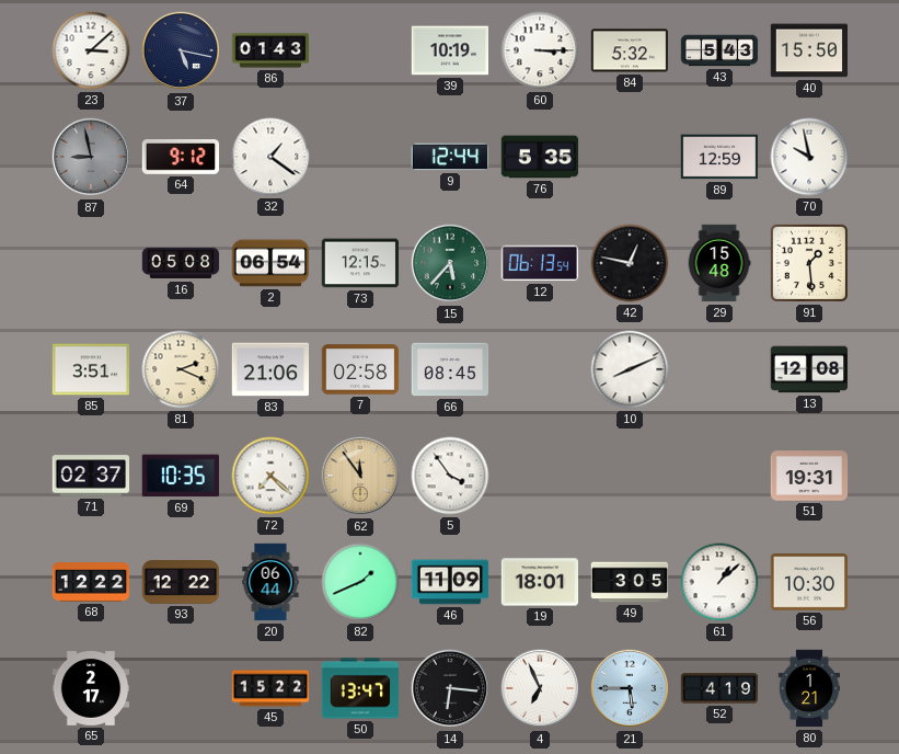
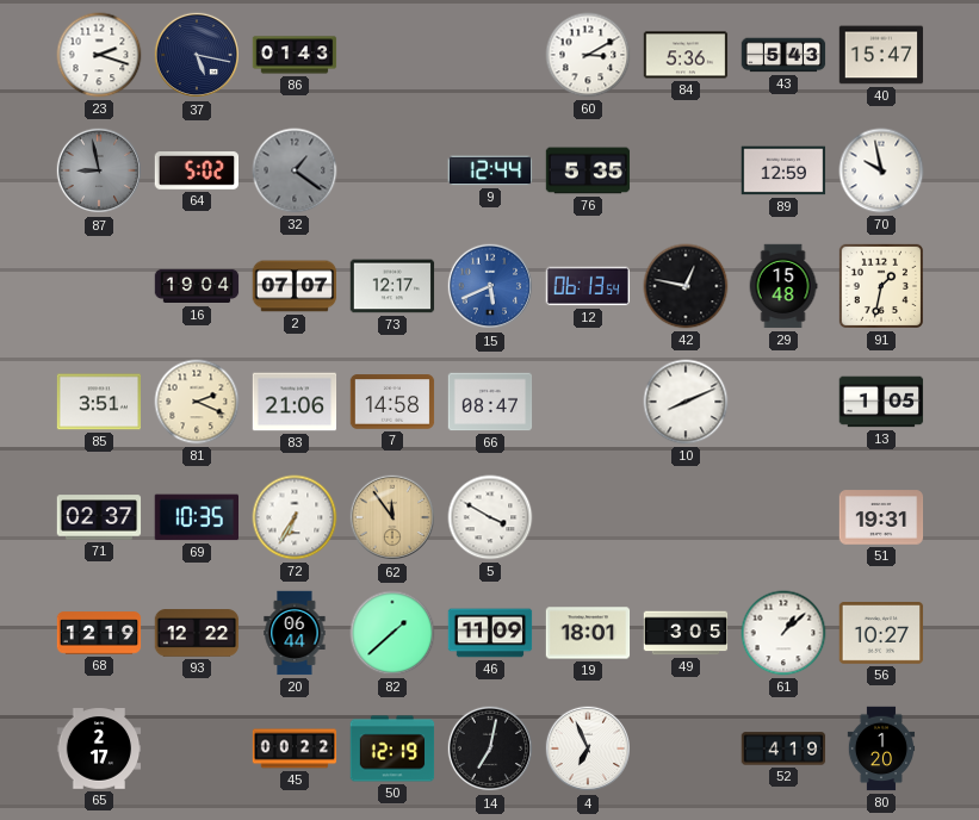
23: 3:08 -> 2:18
39: 10:19 -> none
60: 3:15 -> 3:10
84: 5:32 -> 5:36
40: 15:50 -> 15:47
64: 9:12 -> 5:02
32 dial: white -> grey
16: 05:08 -> 19:04
2: 06:54 -> 07:07
73: 12:15 -> 12:17
15: 5:37 -> 5:41
15 dial: green -> blue
91: 1:29 -> 1:32
7: 02:58 -> 14:58
66: 08:45 -> 08:47
13: 12:08 -> 1:05
72: 7:22 -> 6:35
5: 3:54 -> 3:50
68: 12:22 -> 12:19
82: 1:41 -> 1:38
56: 10:30 -> 10:27
45: 15:22 -> 00:22
50: 13:47 -> 12:19
14: 6:16 -> 7:02
21: 5:45 -> none
80: 1:21 -> 1:20
